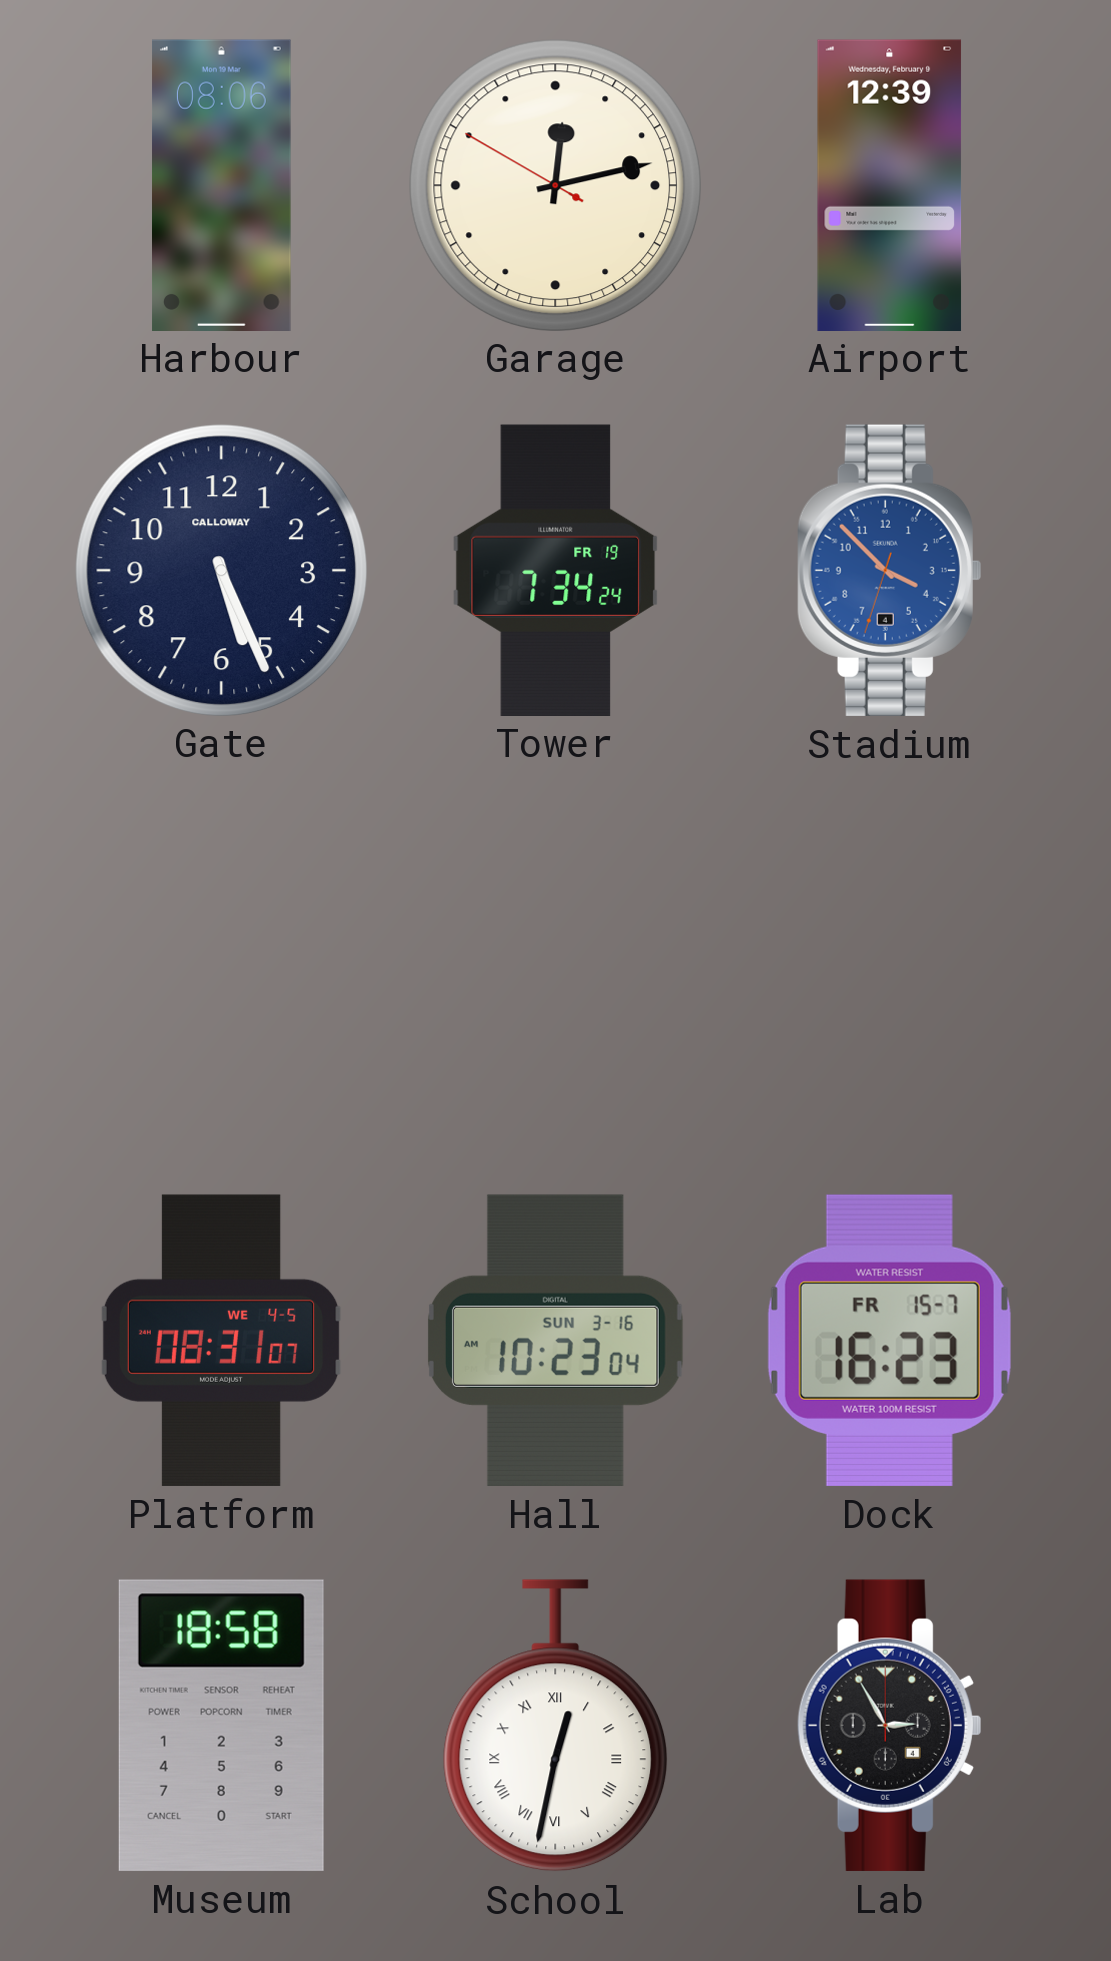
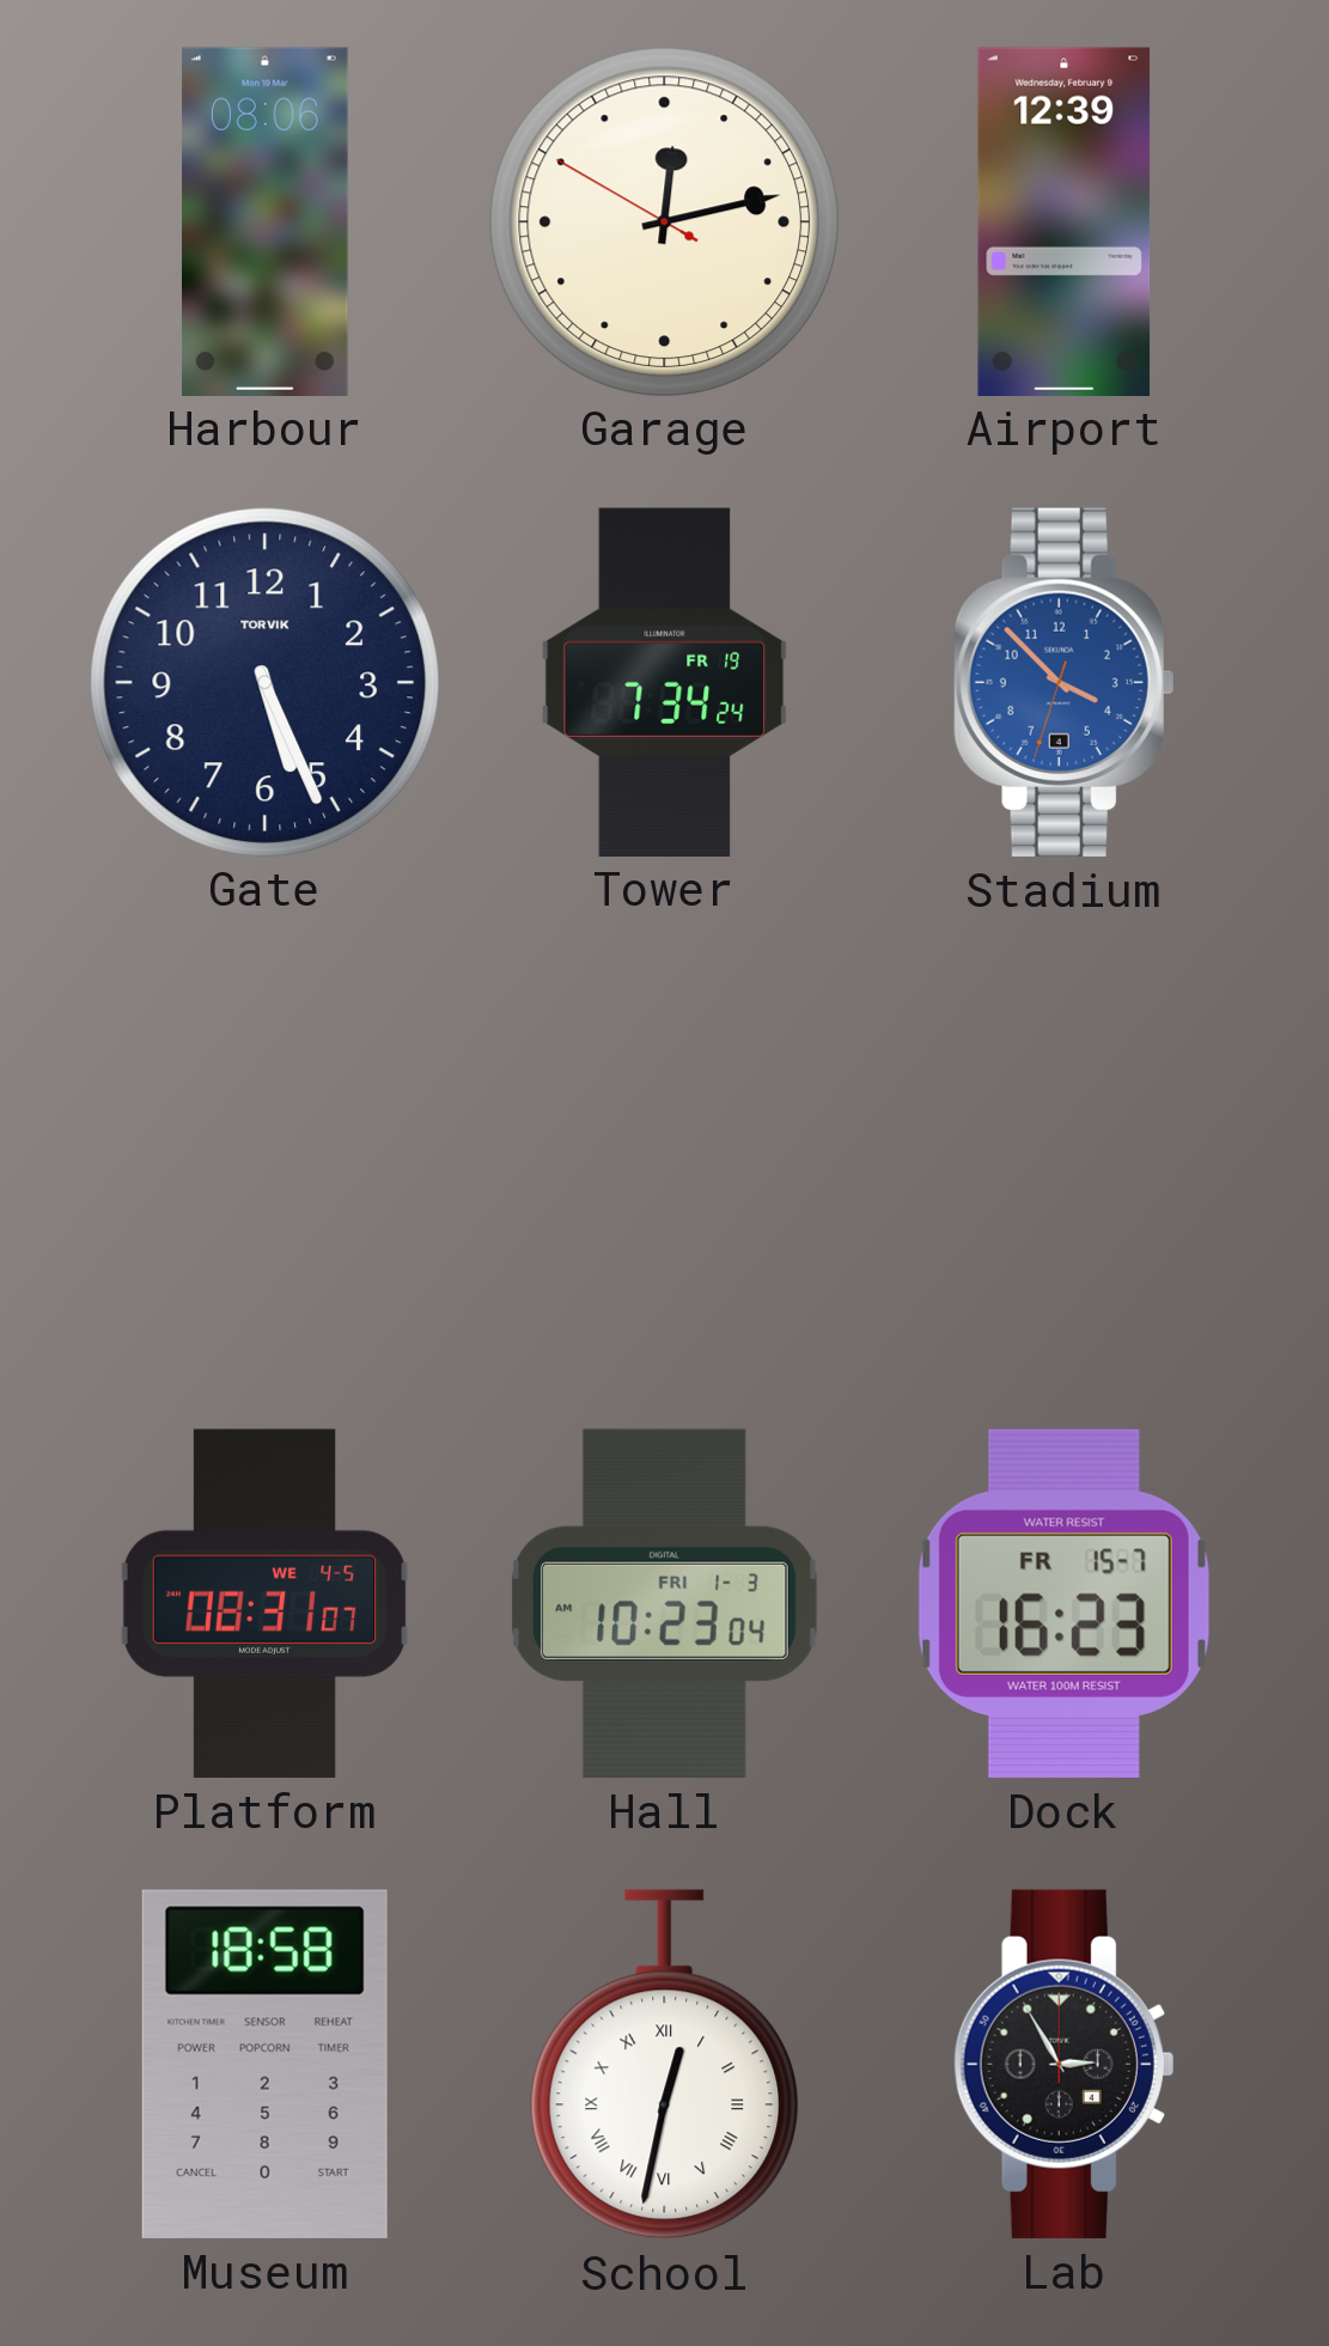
Gate brand: CALLOWAY -> TORVIK
Hall date: SUN 3-16 -> FRI 1-3
